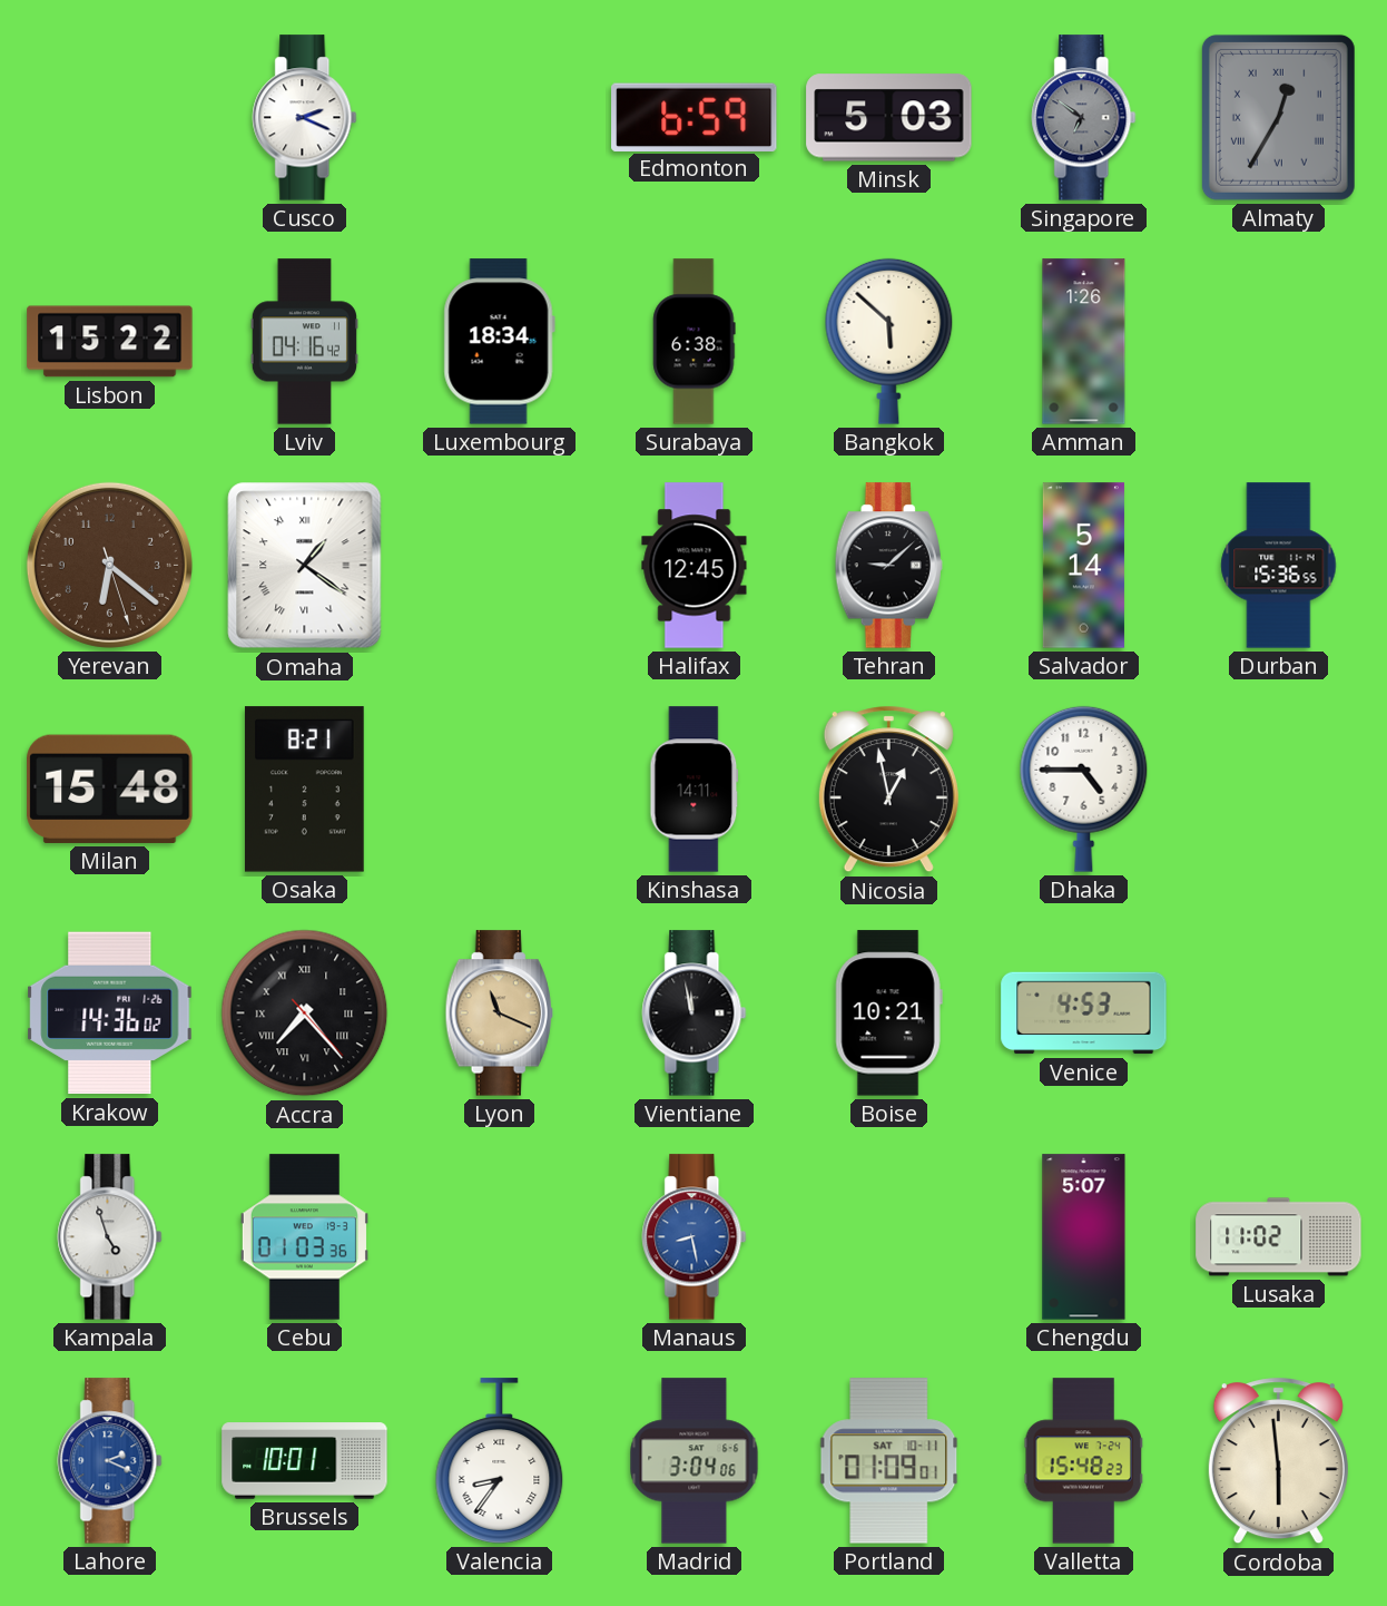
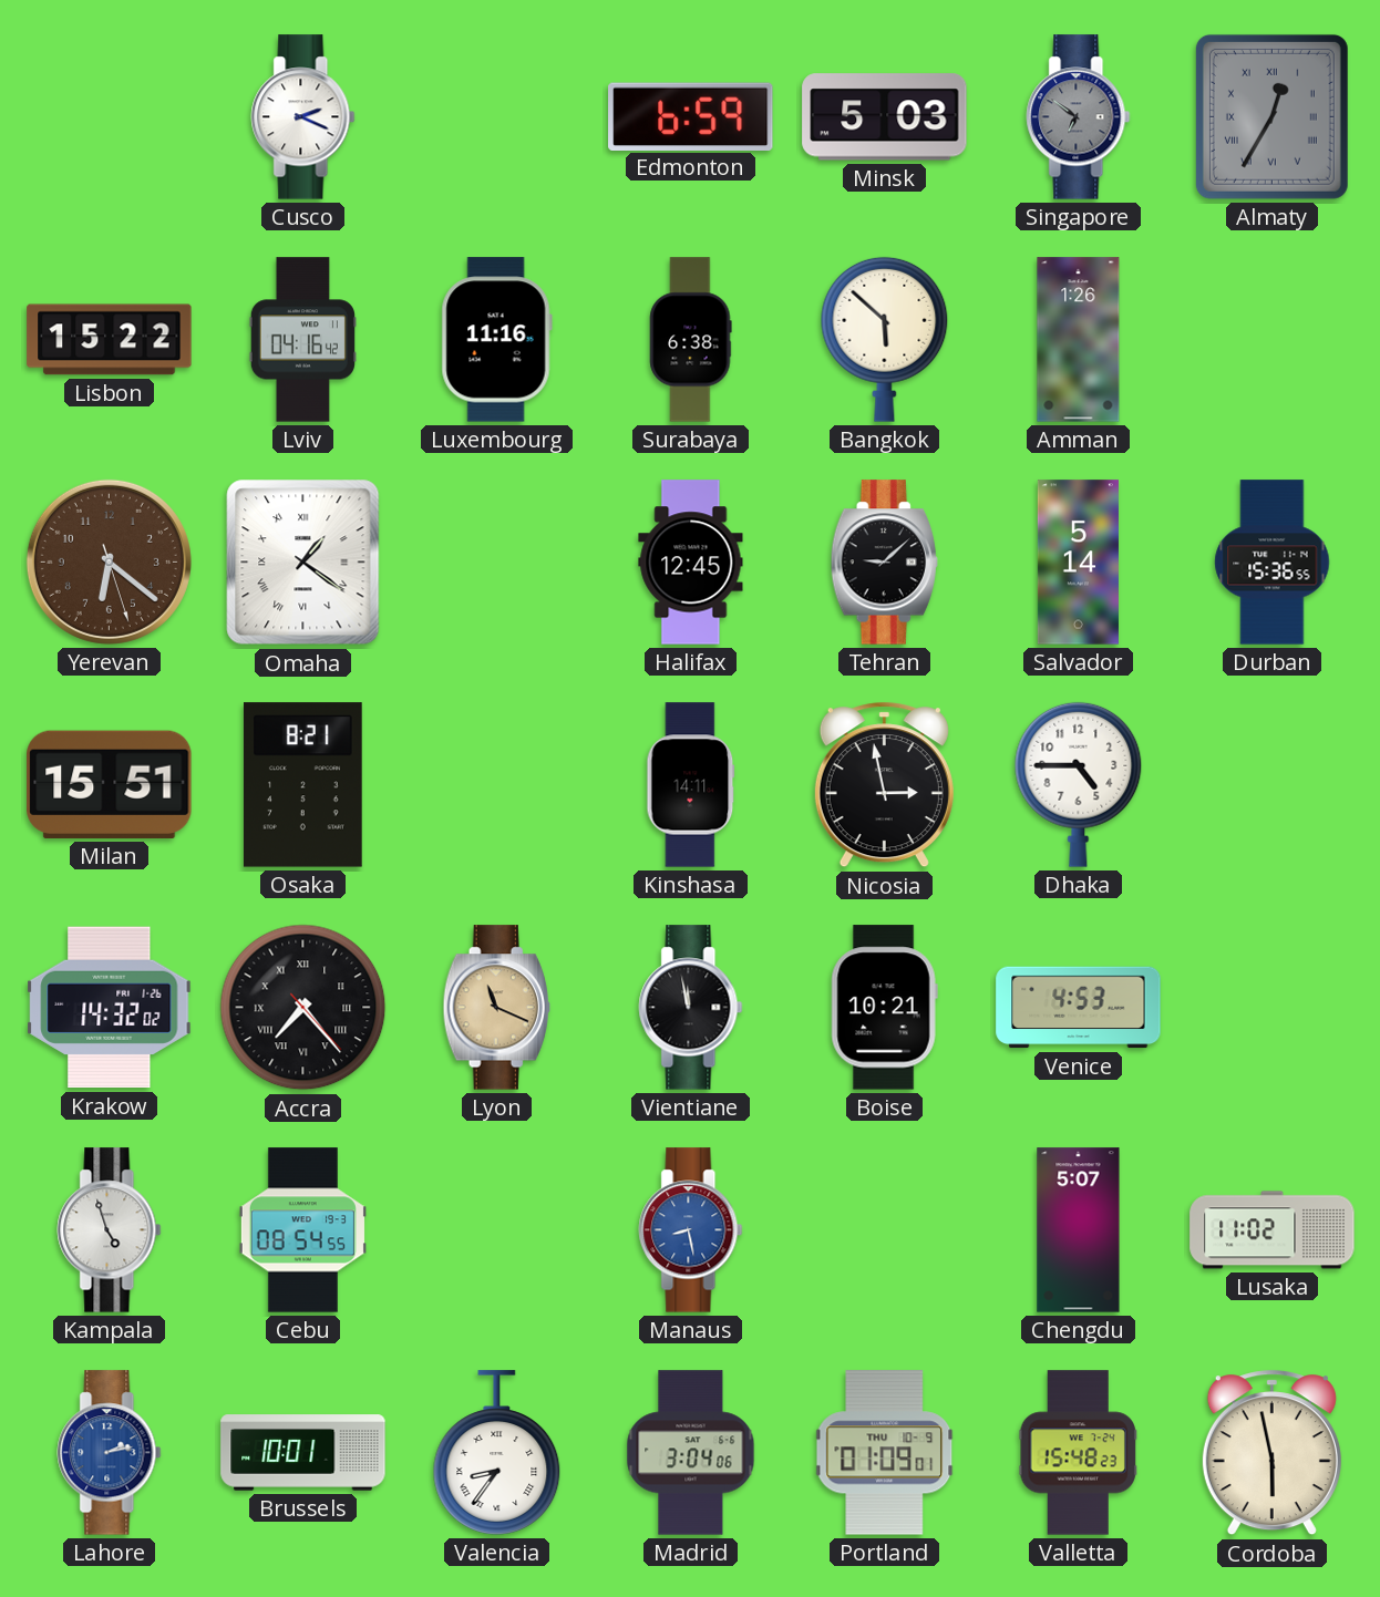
Luxembourg: 18:34 -> 11:16
Milan: 15:48 -> 15:51
Nicosia: 12:58 -> 2:58
Krakow: 14:36 -> 14:32
Cebu: 01:03 -> 08:54
Lahore: 2:19 -> 2:13
Portland date: SAT 10-11 -> THU 10-9
Cordoba: 5:59 -> 5:58
